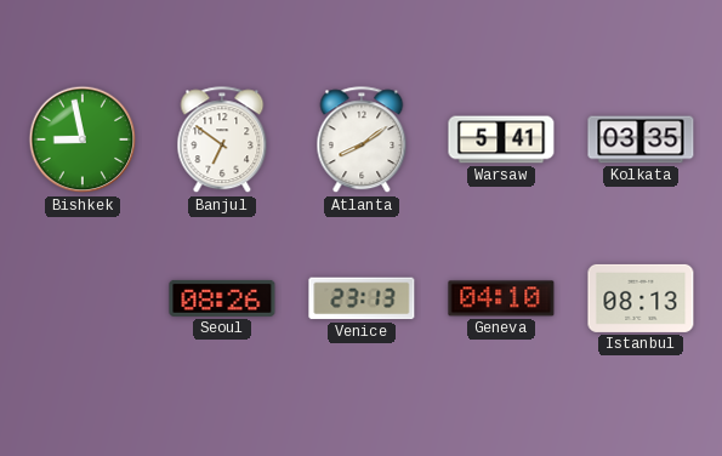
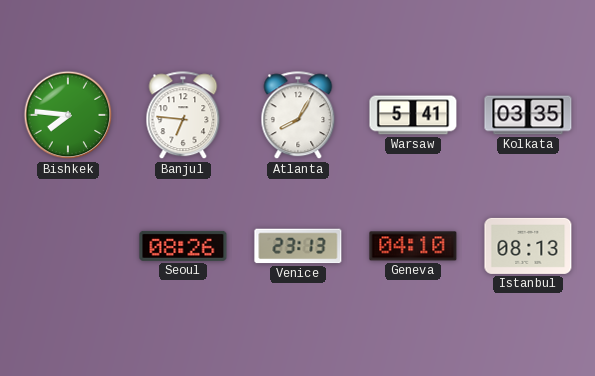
Bishkek: 8:58 -> 7:46
Banjul: 6:51 -> 6:46
Atlanta: 8:09 -> 8:05
